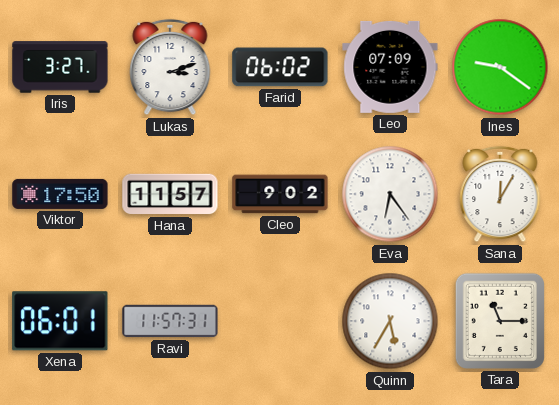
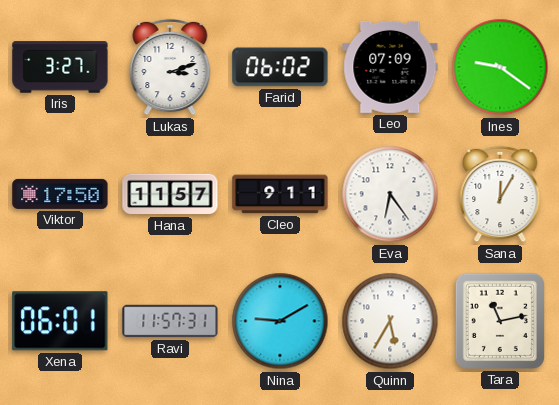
Cleo: 9:02 -> 9:11
Nina: none -> 9:10
Tara: 11:15 -> 11:13
